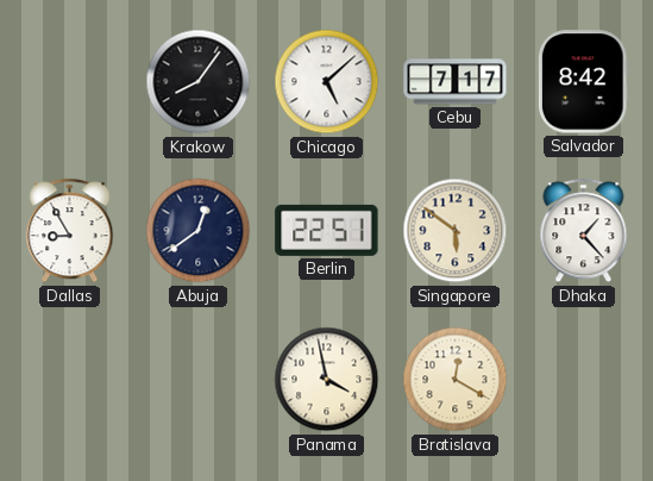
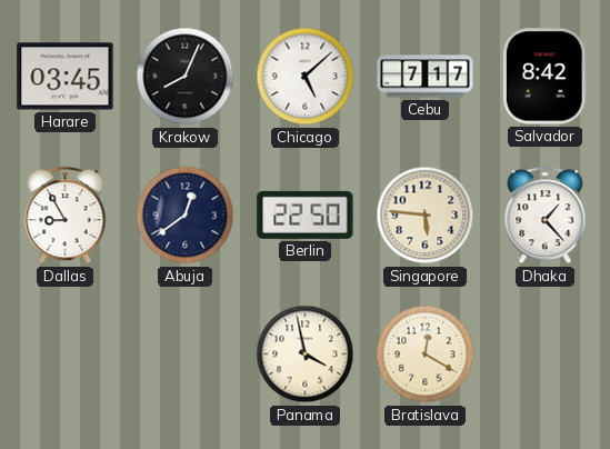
Harare: none -> 03:45
Krakow: 8:06 -> 8:04
Berlin: 22:51 -> 22:50
Singapore: 5:51 -> 5:46
